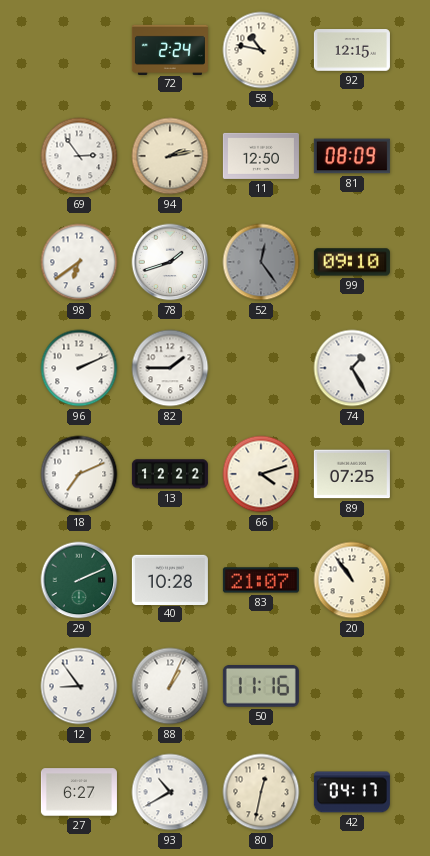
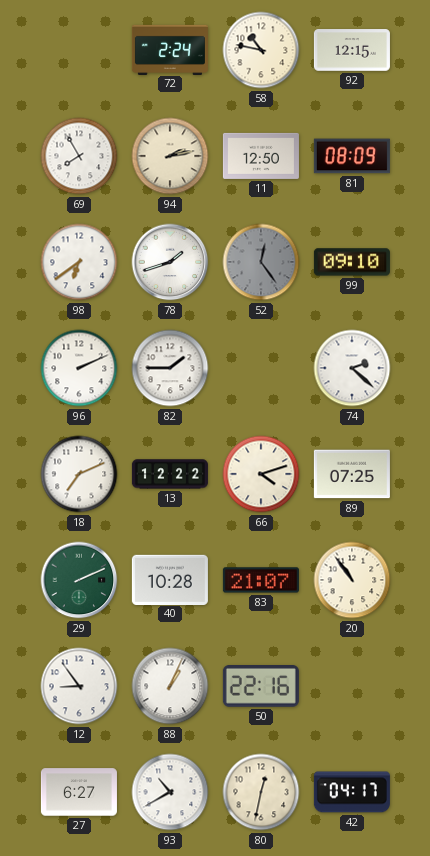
69: 2:54 -> 7:55
74: 1:25 -> 2:22
50: 11:16 -> 22:16
